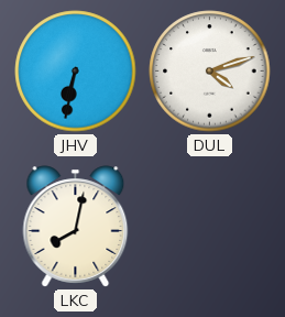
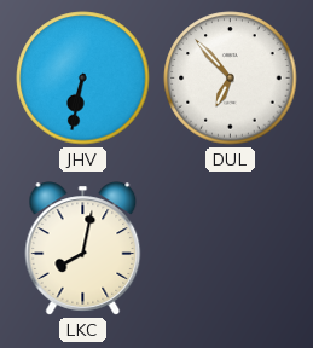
DUL: 4:12 -> 6:53
